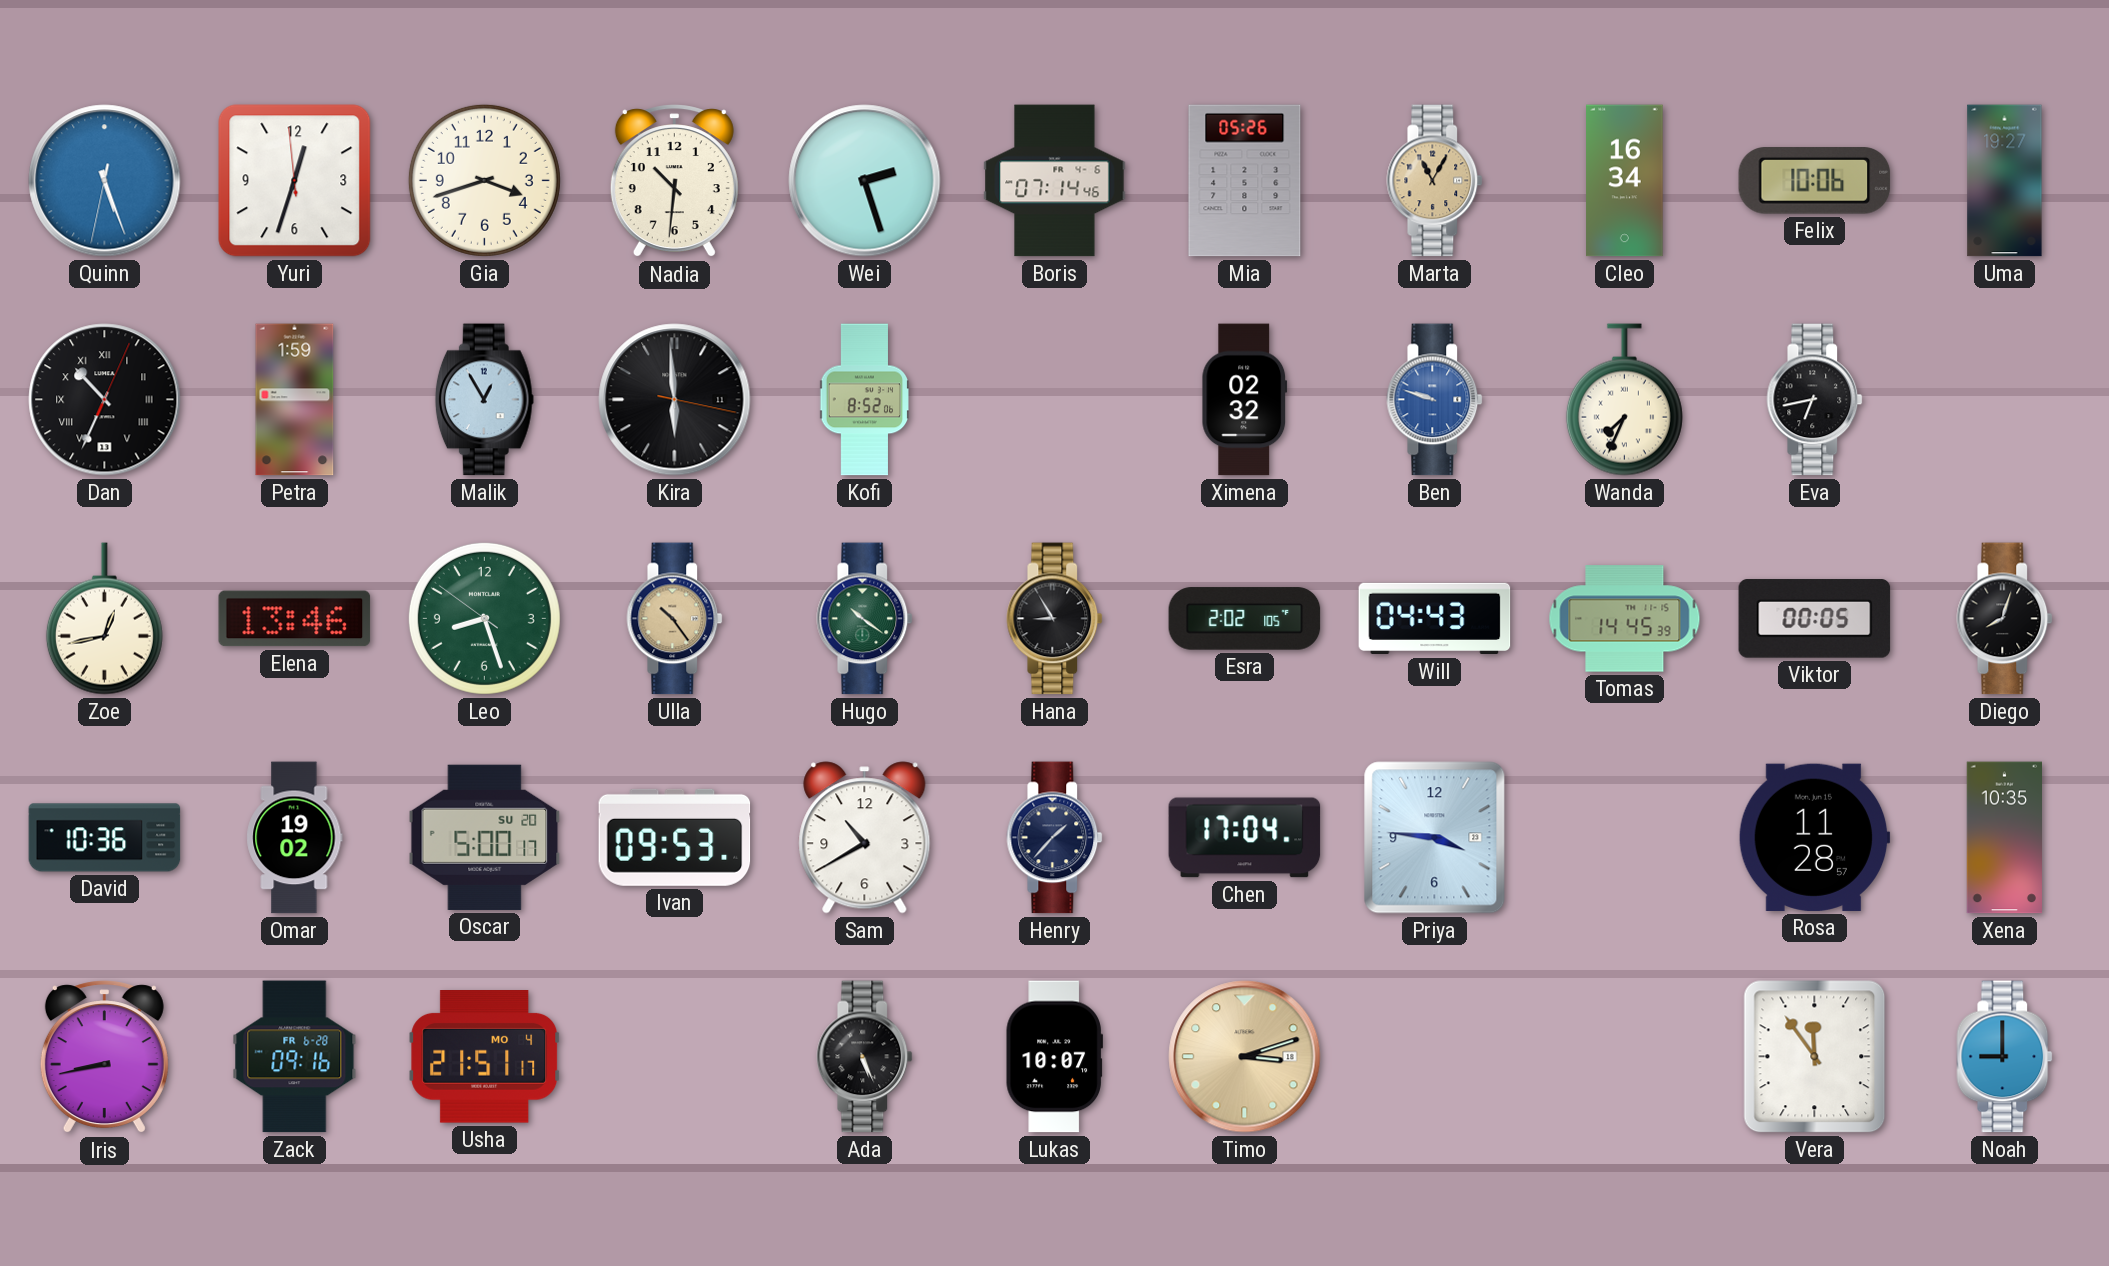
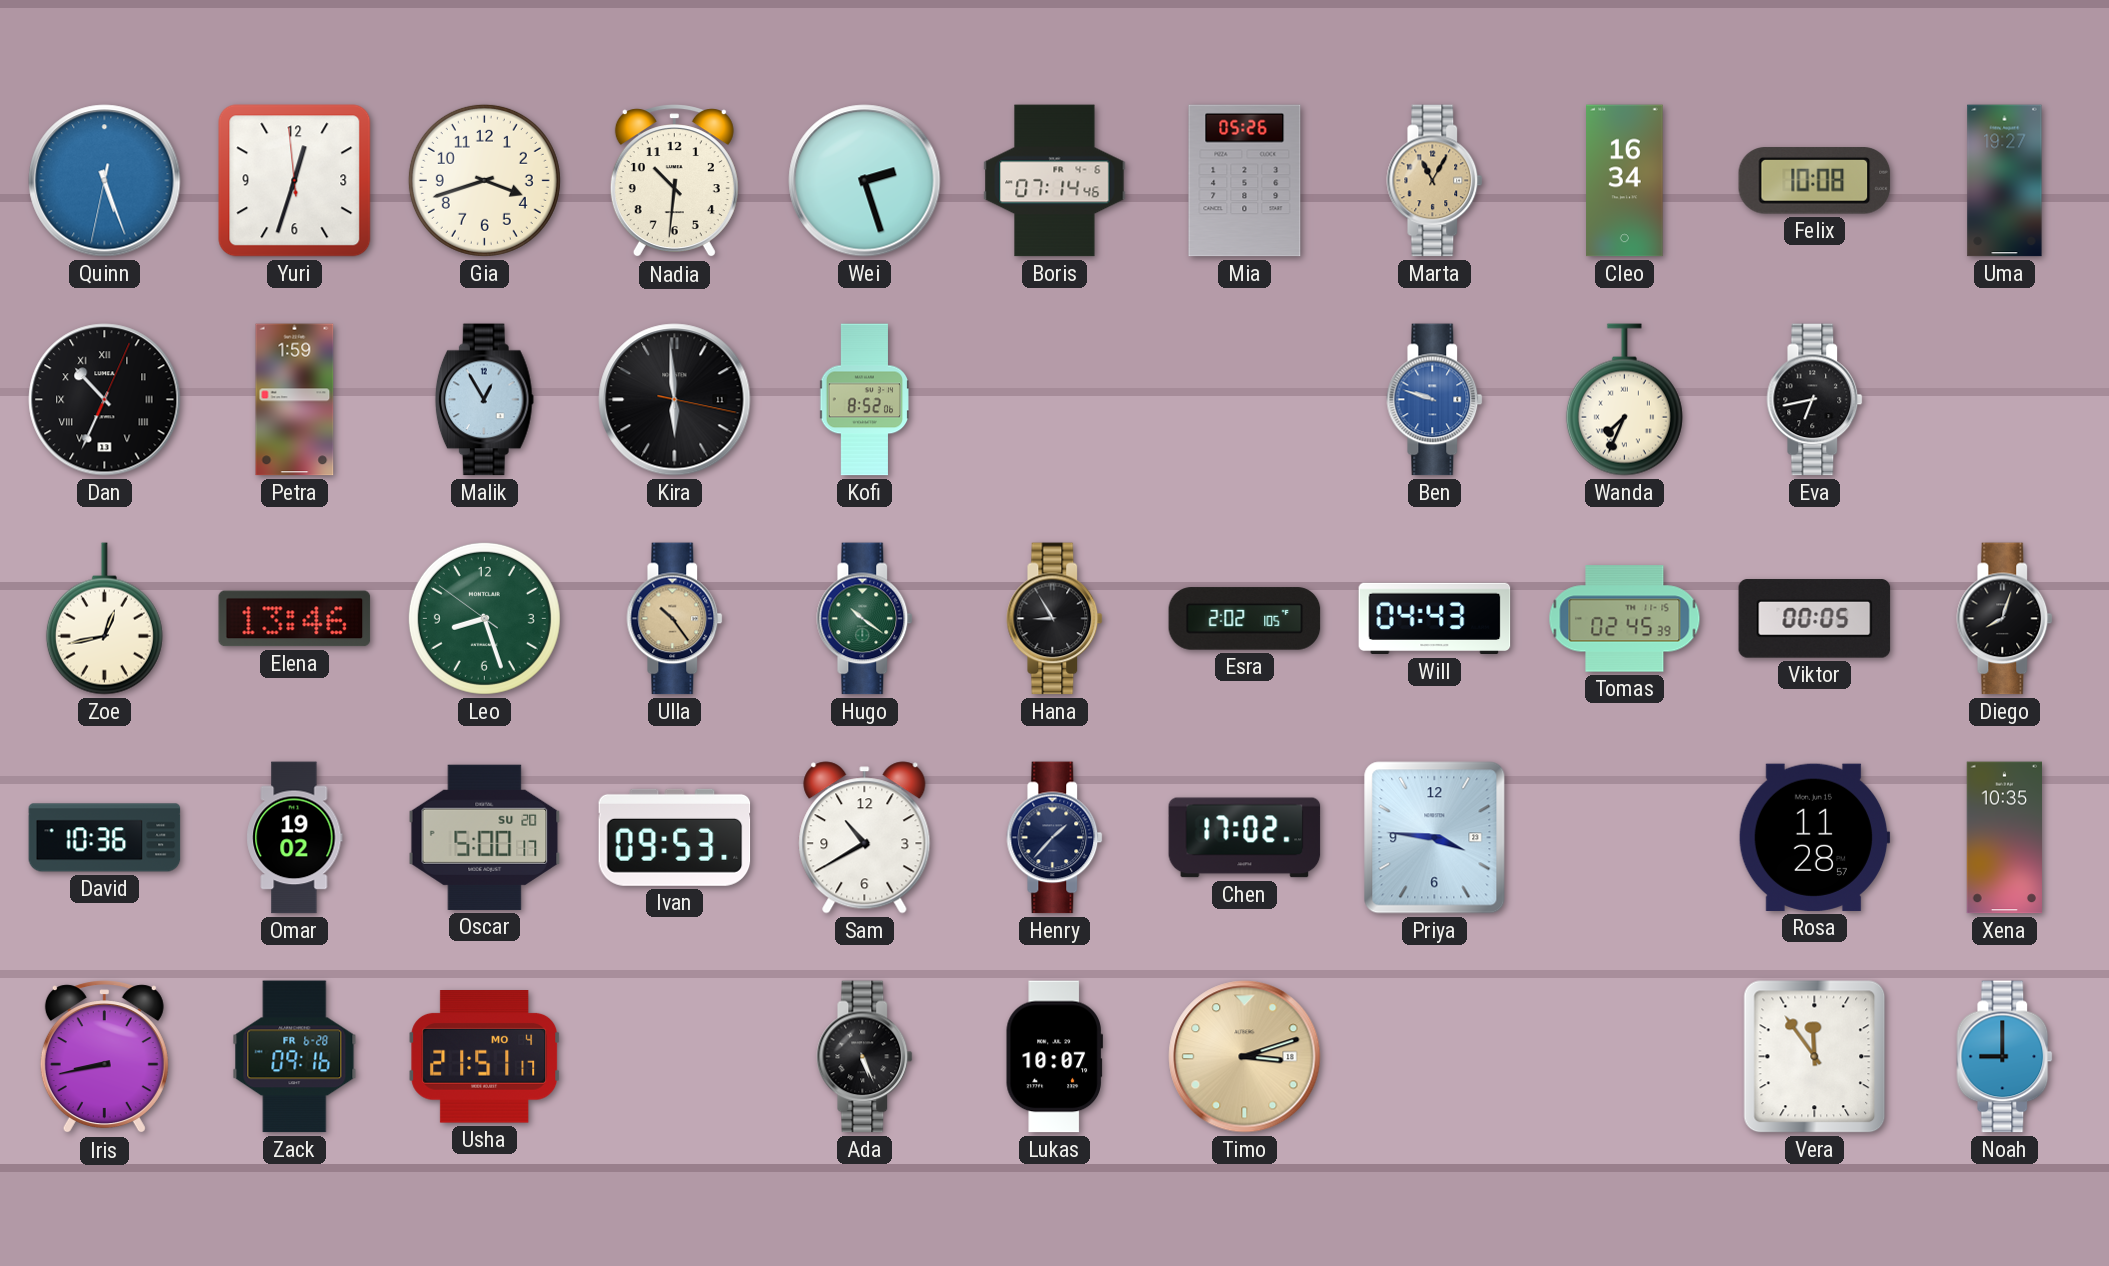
Felix: 10:06 -> 10:08
Ximena: 02:32 -> none
Tomas: 14:45 -> 02:45
Chen: 17:04 -> 17:02
